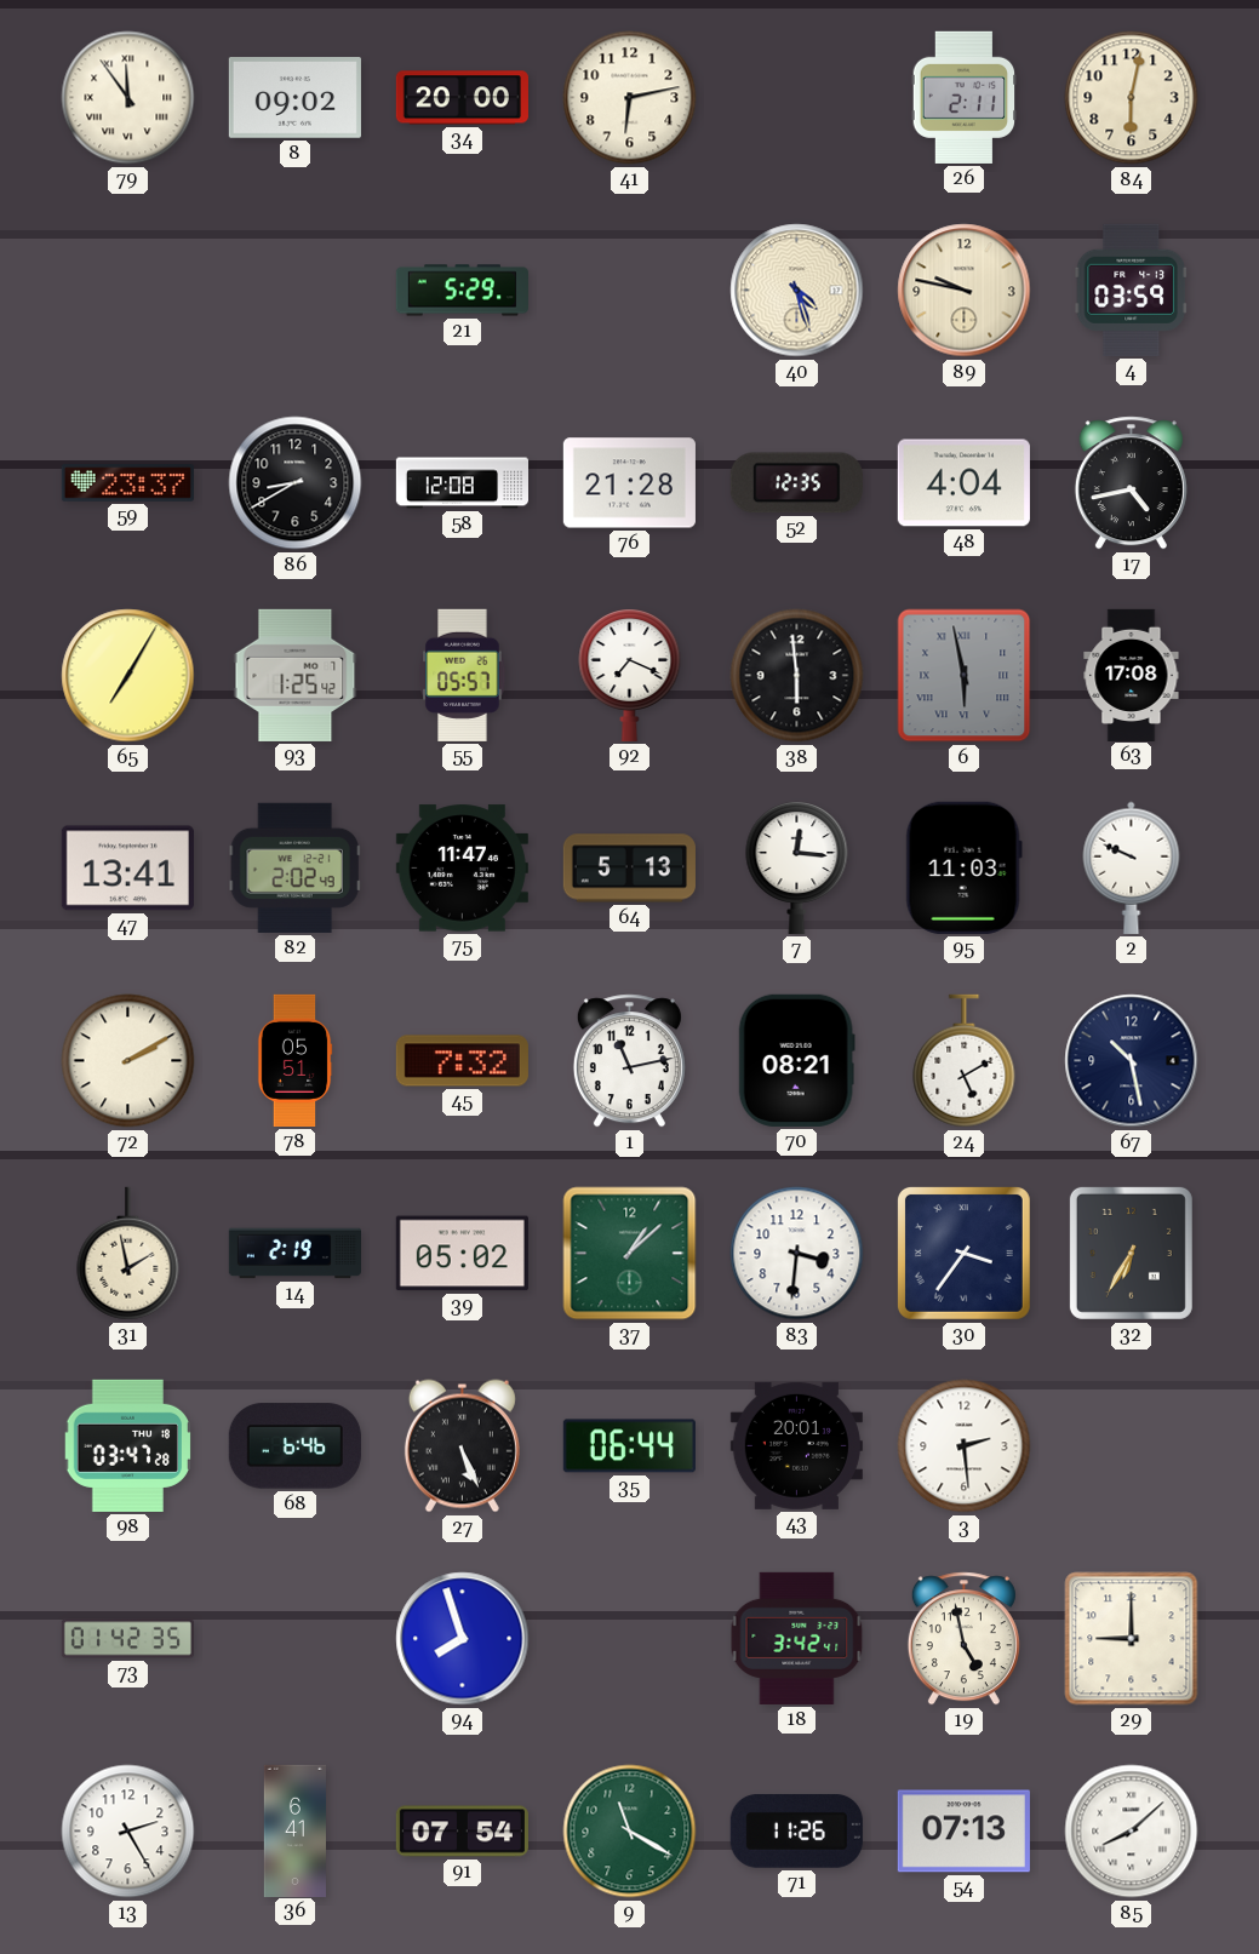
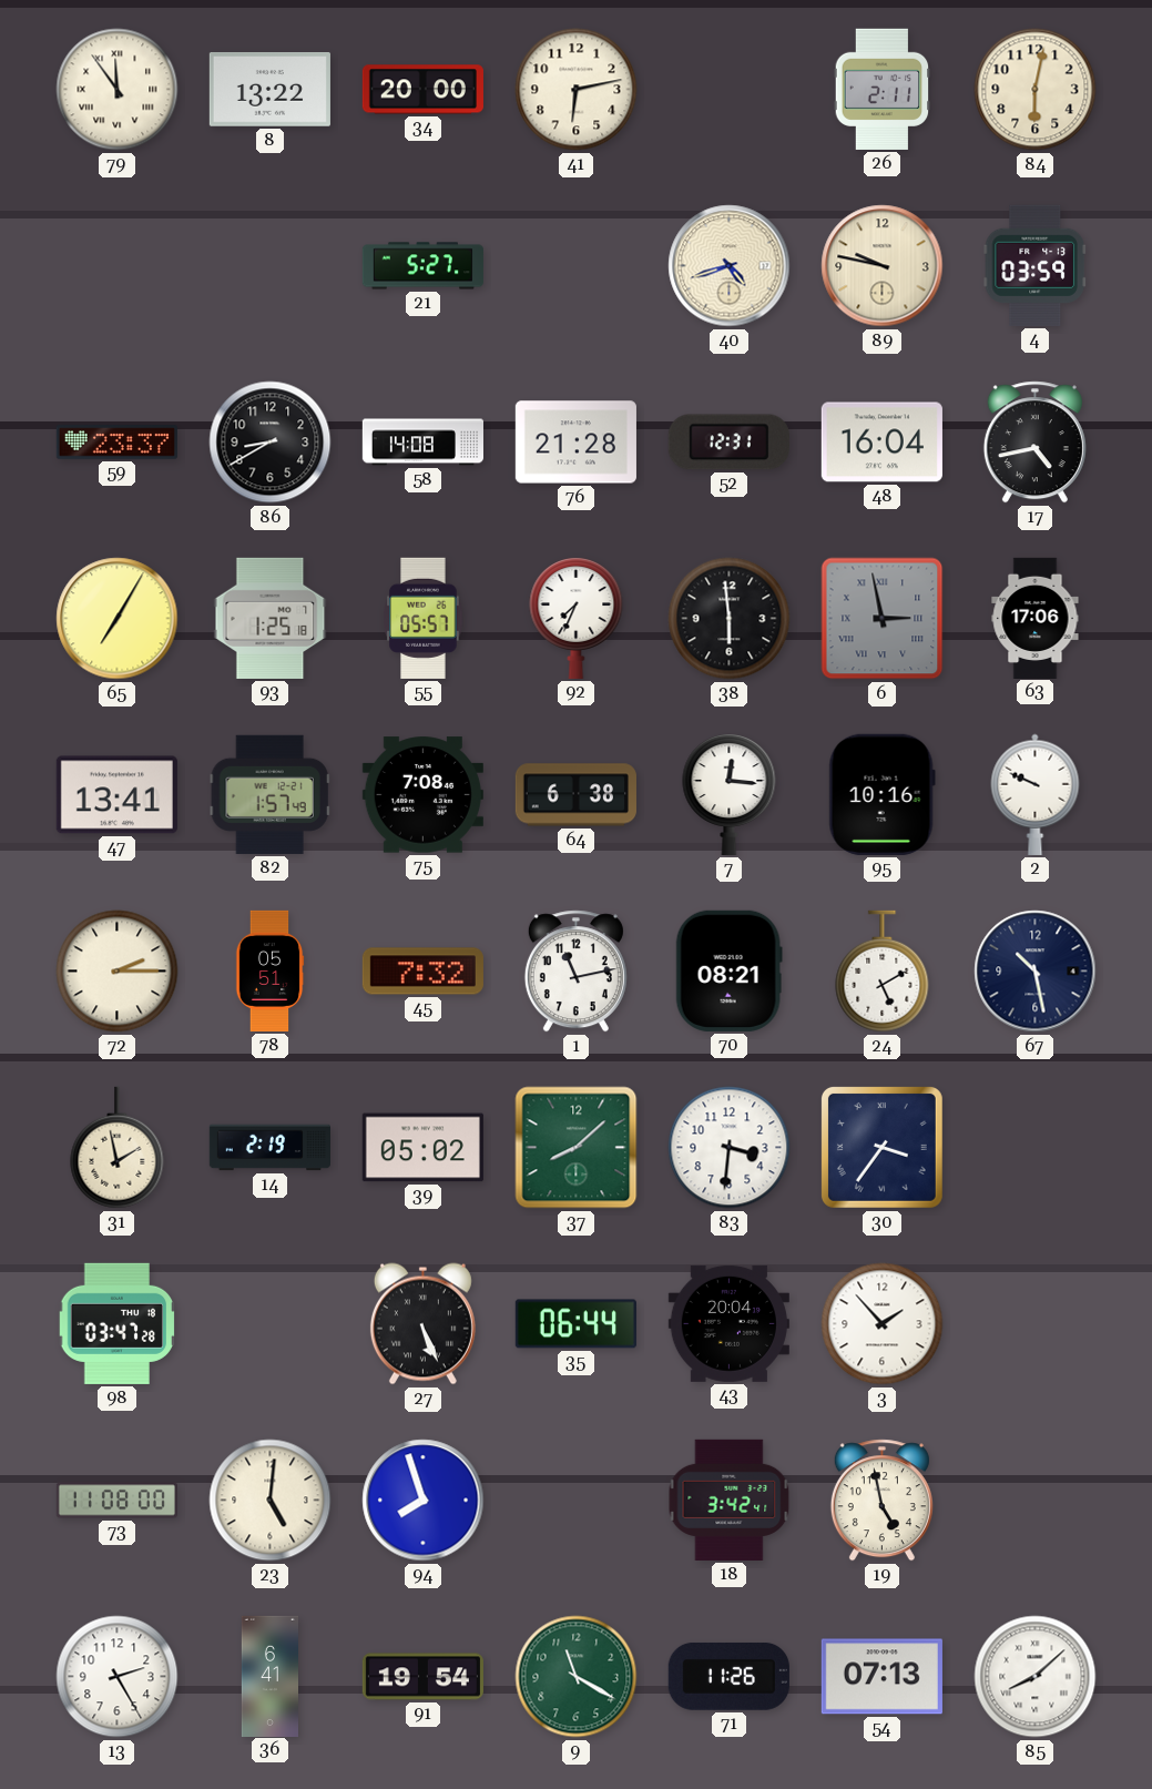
8: 09:02 -> 13:22
21: 5:29 -> 5:27
40: 4:27 -> 4:42
58: 12:08 -> 14:08
52: 12:35 -> 12:31
48: 4:04 -> 16:04
93: 1:25:42 -> 1:25:18
92: 7:19 -> 7:34
6: 5:58 -> 2:58
63: 17:08 -> 17:06
82: 2:02 -> 1:57
75: 11:47 -> 7:08
64: 5:13 -> 6:38
95: 11:03 -> 10:16
72: 2:10 -> 2:15
37: 1:08 -> 8:08
32: 6:35 -> none
68: 6:46 -> none
43: 20:01 -> 20:04
3: 2:29 -> 1:53
73: 01:42 -> 11:08
23: none -> 5:01
29: 9:00 -> none
91: 07:54 -> 19:54
